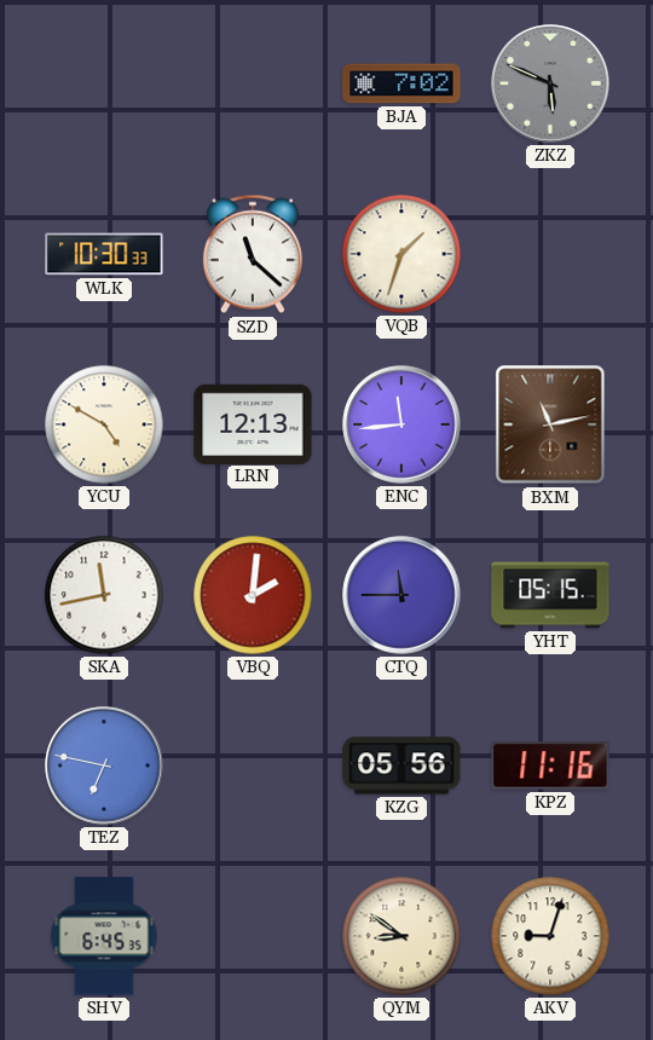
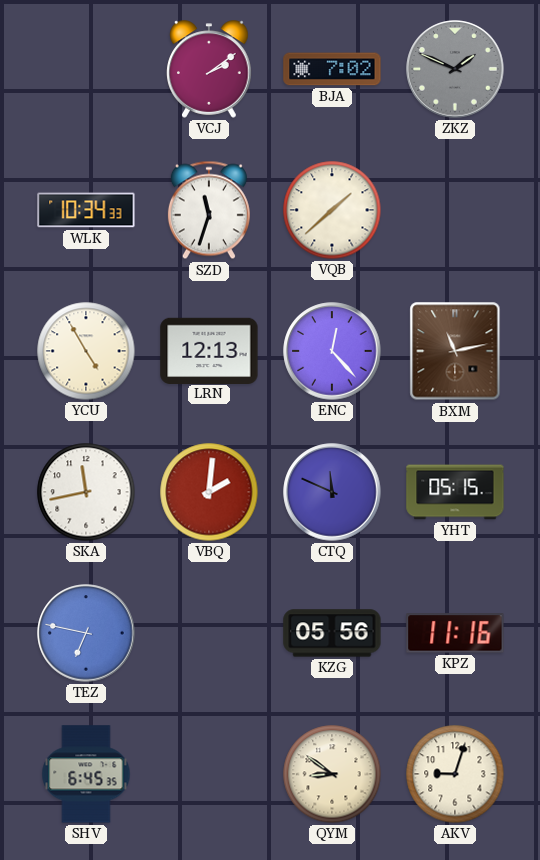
VCJ: none -> 2:09
ZKZ: 5:49 -> 1:49
WLK: 10:30 -> 10:34
SZD: 11:22 -> 11:33
VQB: 1:33 -> 1:38
YCU: 4:50 -> 4:55
ENC: 11:44 -> 12:23
CTQ: 11:45 -> 11:49
